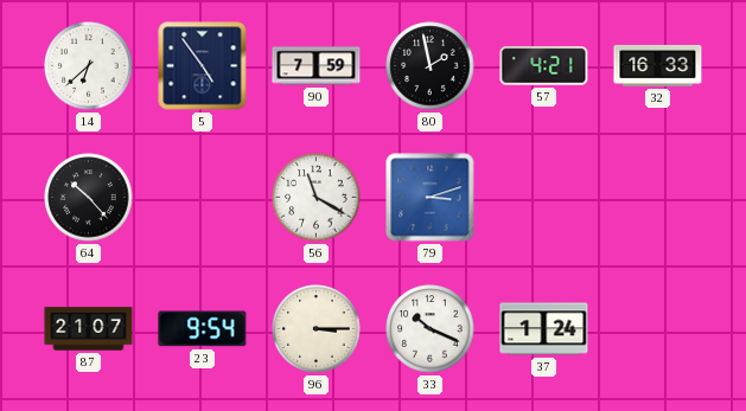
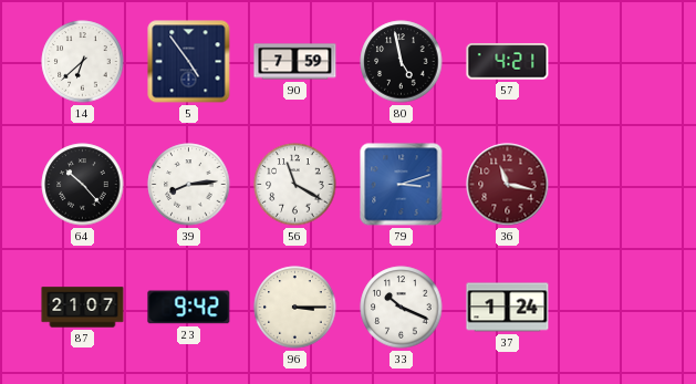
80: 1:58 -> 4:58
32: 16:33 -> none
39: none -> 8:14
36: none -> 11:17
23: 9:54 -> 9:42
